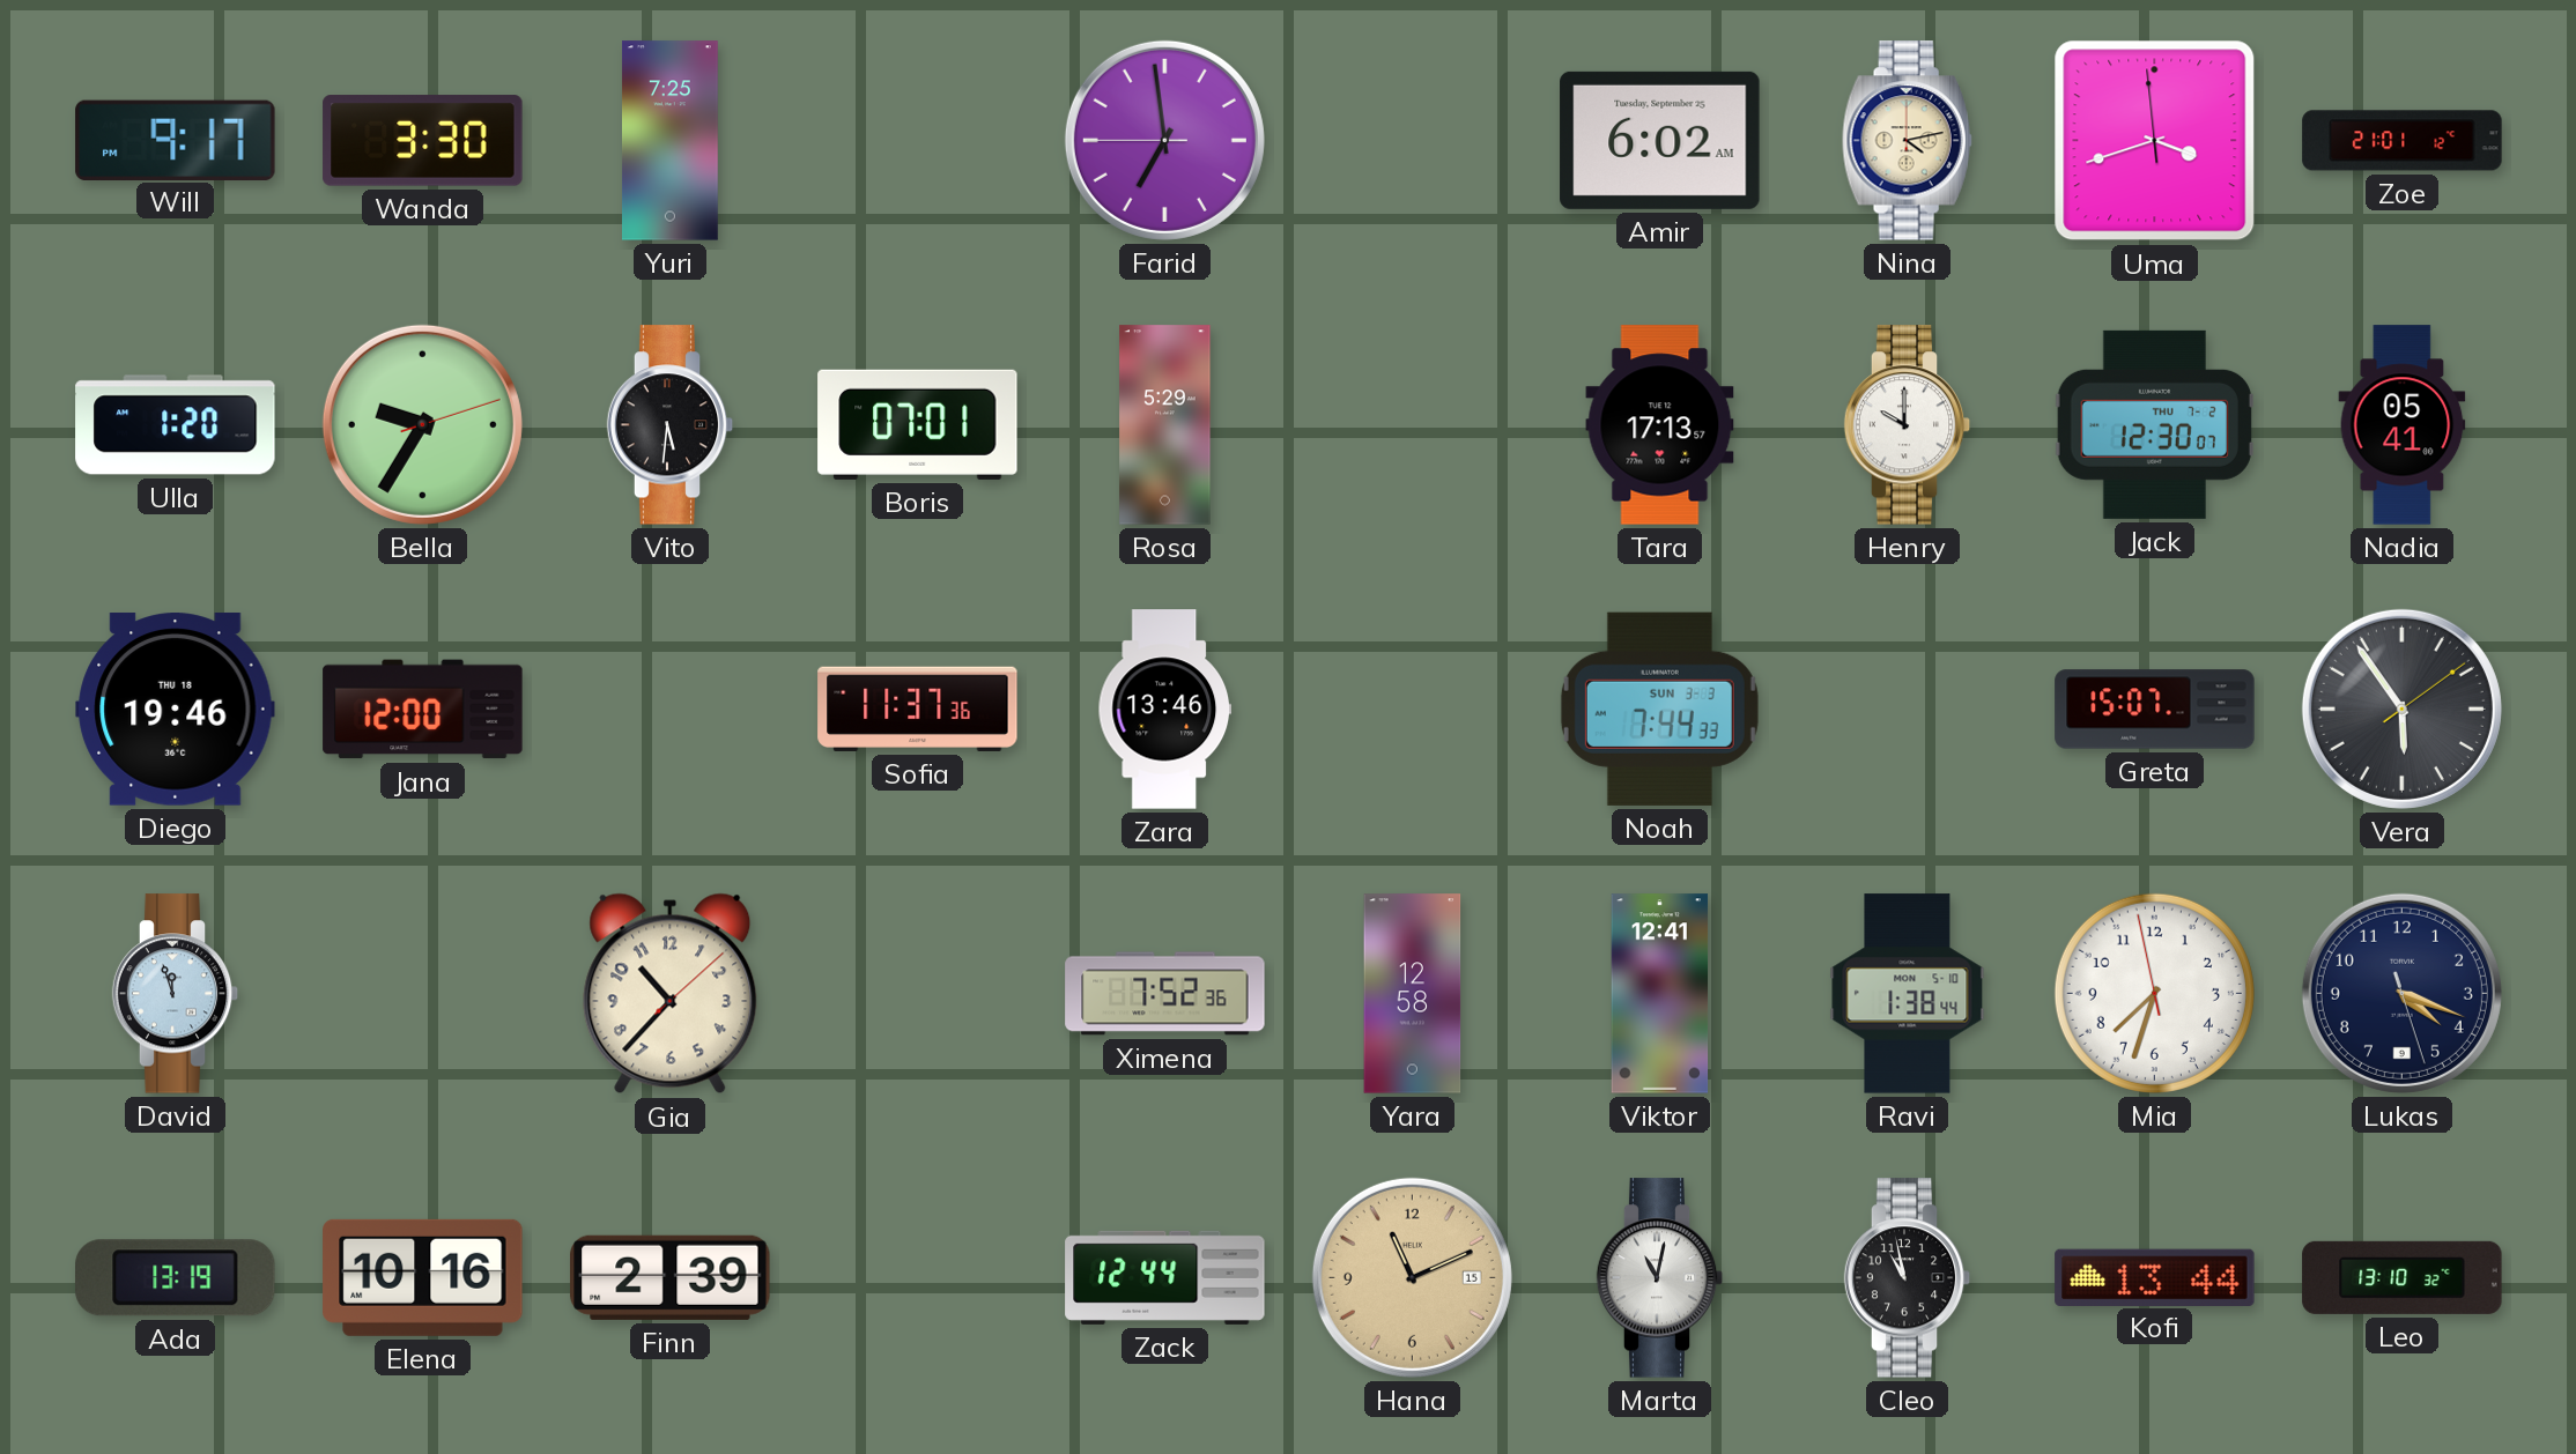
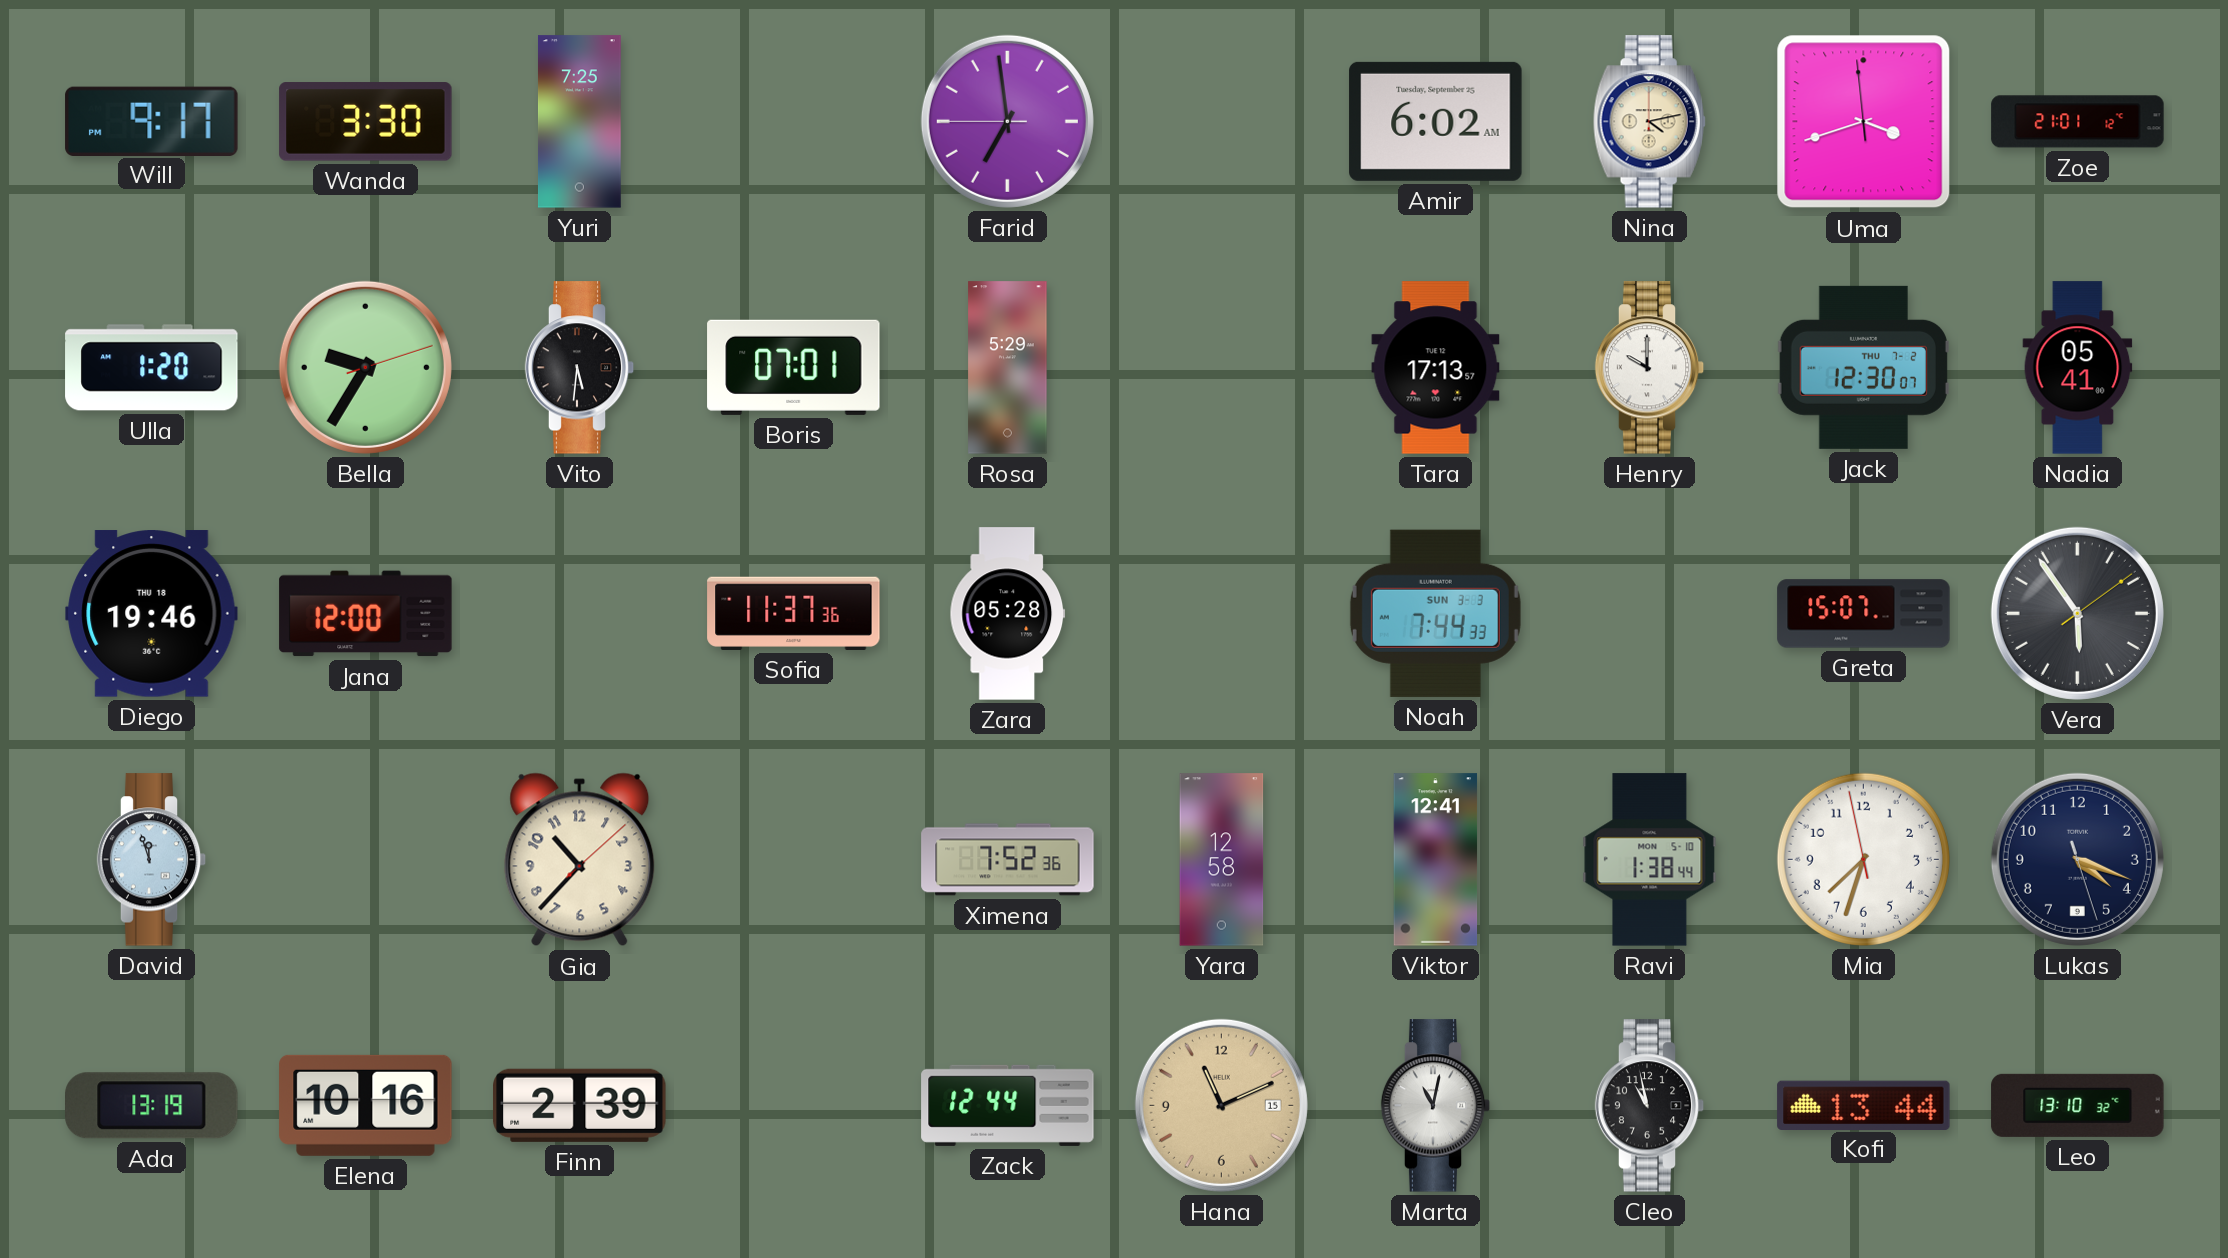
Zara: 13:46 -> 05:28
